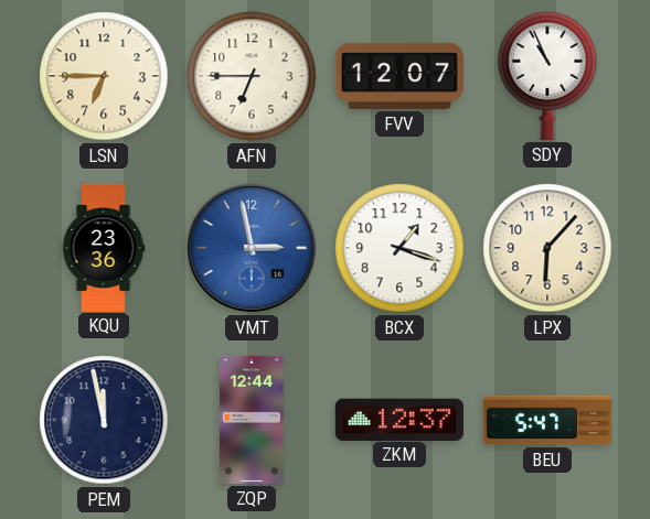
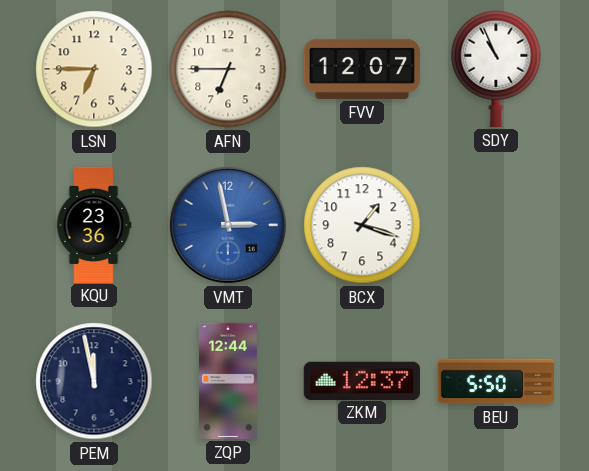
LPX: 6:07 -> none
BEU: 5:47 -> 5:50
